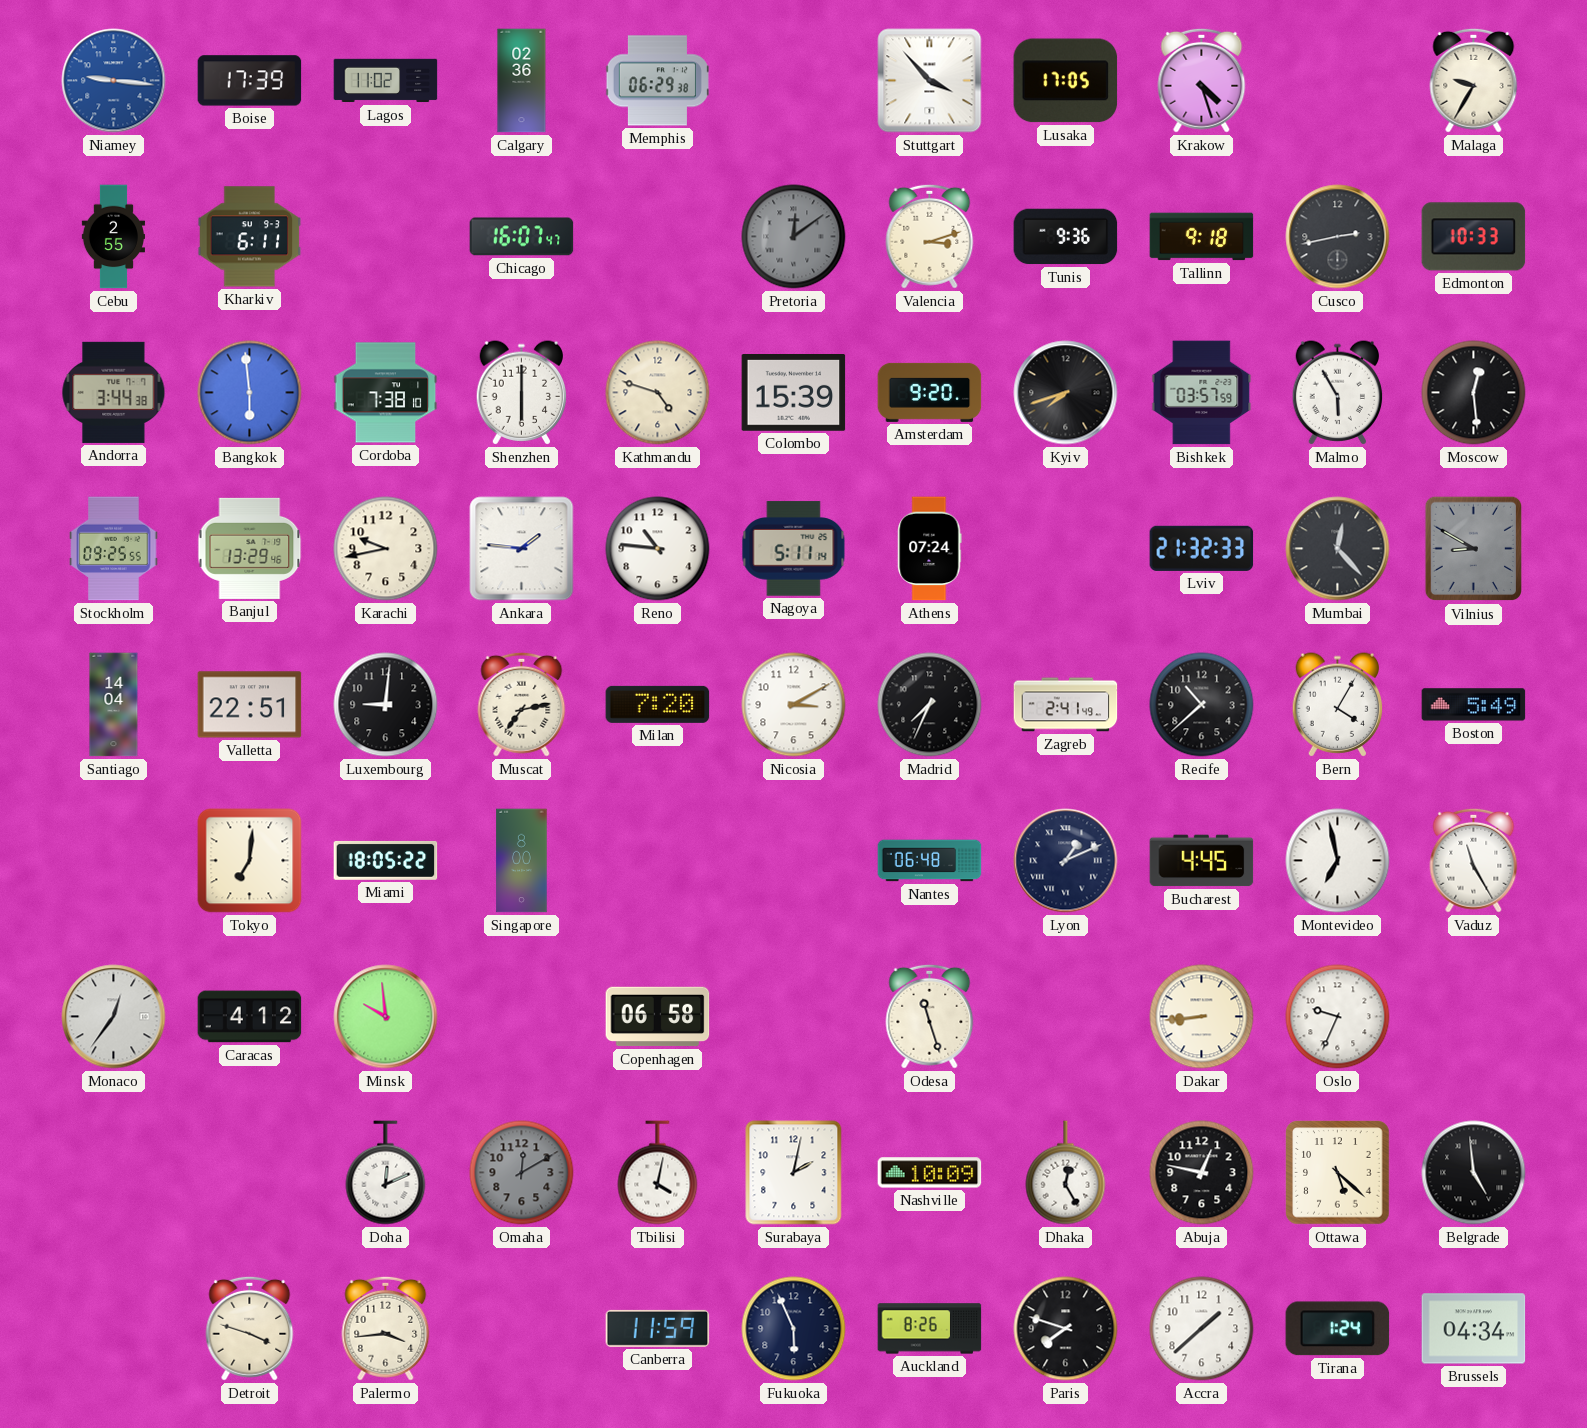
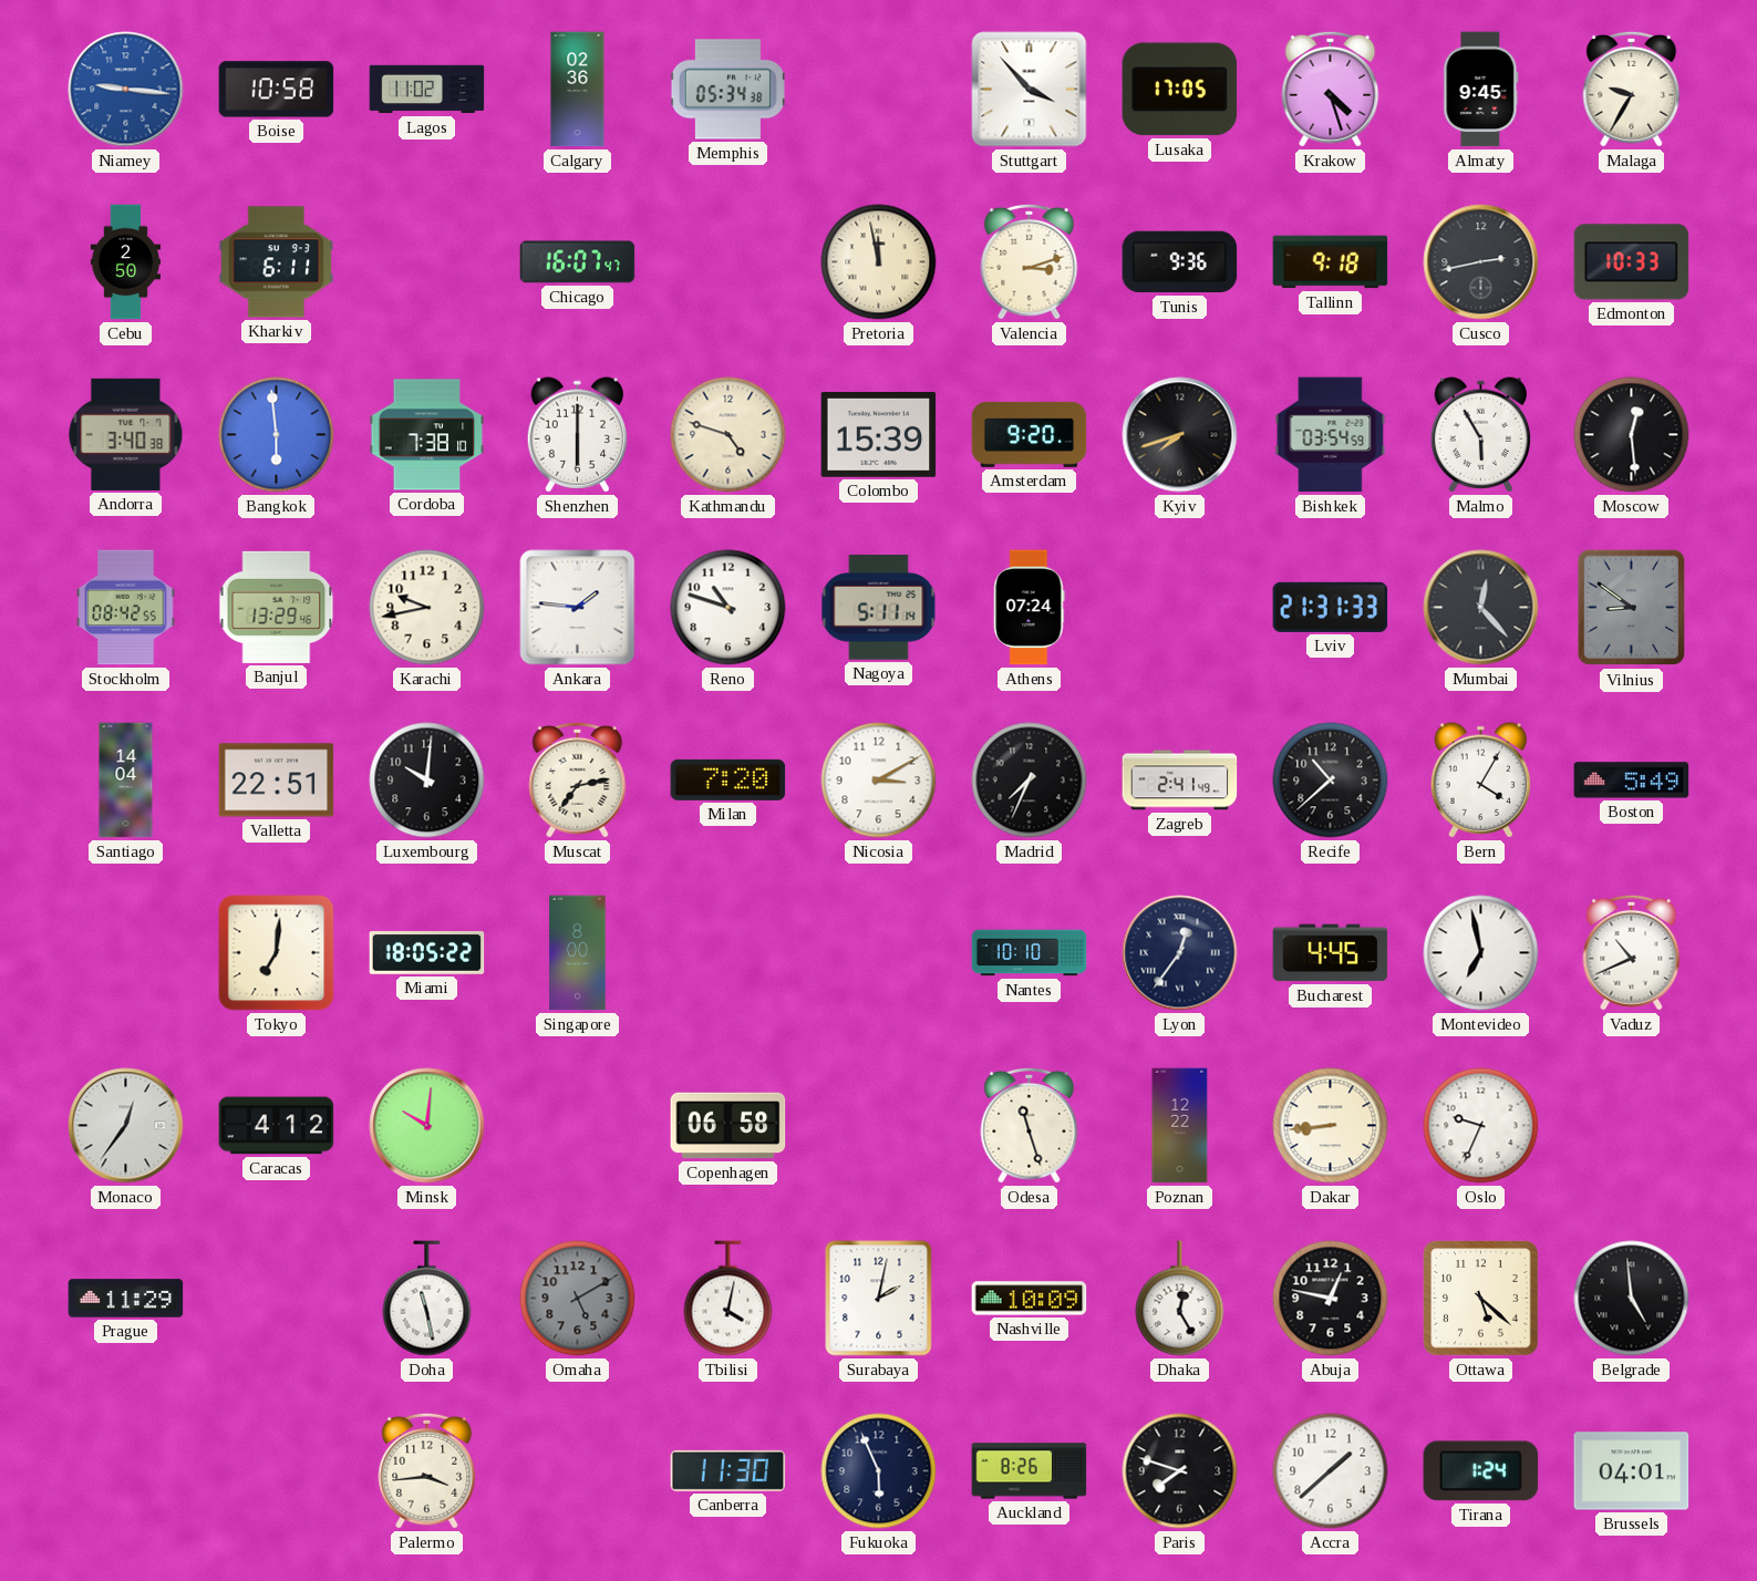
Boise: 17:39 -> 10:58
Memphis: 06:29 -> 05:34
Almaty: none -> 9:45
Cebu: 2:55 -> 2:50
Pretoria: 12:09 -> 11:58
Pretoria dial: grey -> cream
Andorra: 3:44 -> 3:40
Bishkek: 03:57 -> 03:54
Stockholm: 09:25 -> 08:42
Reno: 10:46 -> 10:48
Lviv: 21:32 -> 21:31
Vilnius: 8:50 -> 8:51
Luxembourg: 9:01 -> 10:01
Nantes: 06:48 -> 10:10
Lyon: 1:11 -> 12:36
Vaduz: 11:25 -> 10:41
Minsk: 9:59 -> 10:01
Poznan: none -> 12:22
Prague: none -> 11:29
Doha: 12:11 -> 11:28
Omaha: 12:10 -> 5:10
Detroit: 3:48 -> none
Canberra: 11:59 -> 11:30
Brussels: 04:34 -> 04:01
